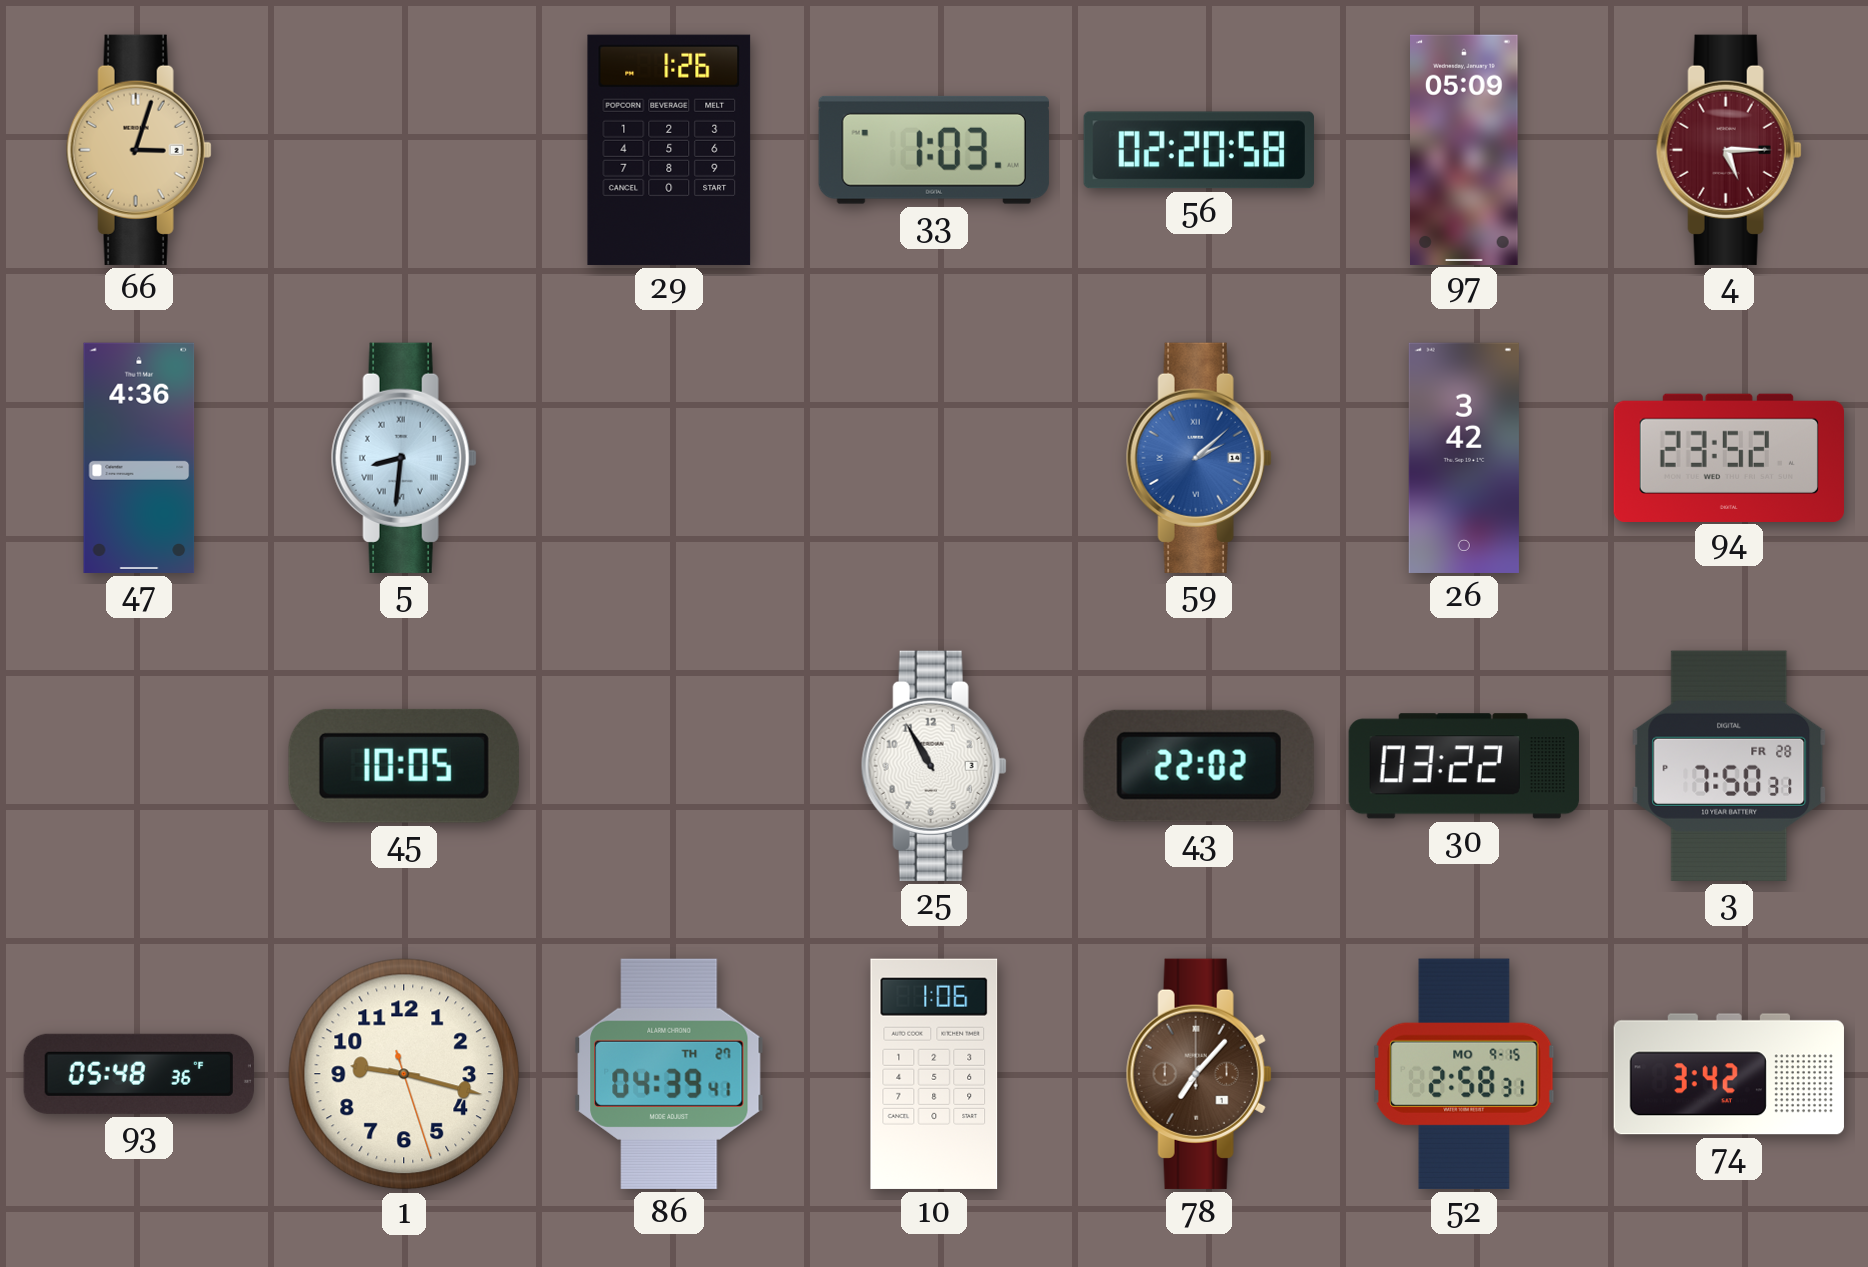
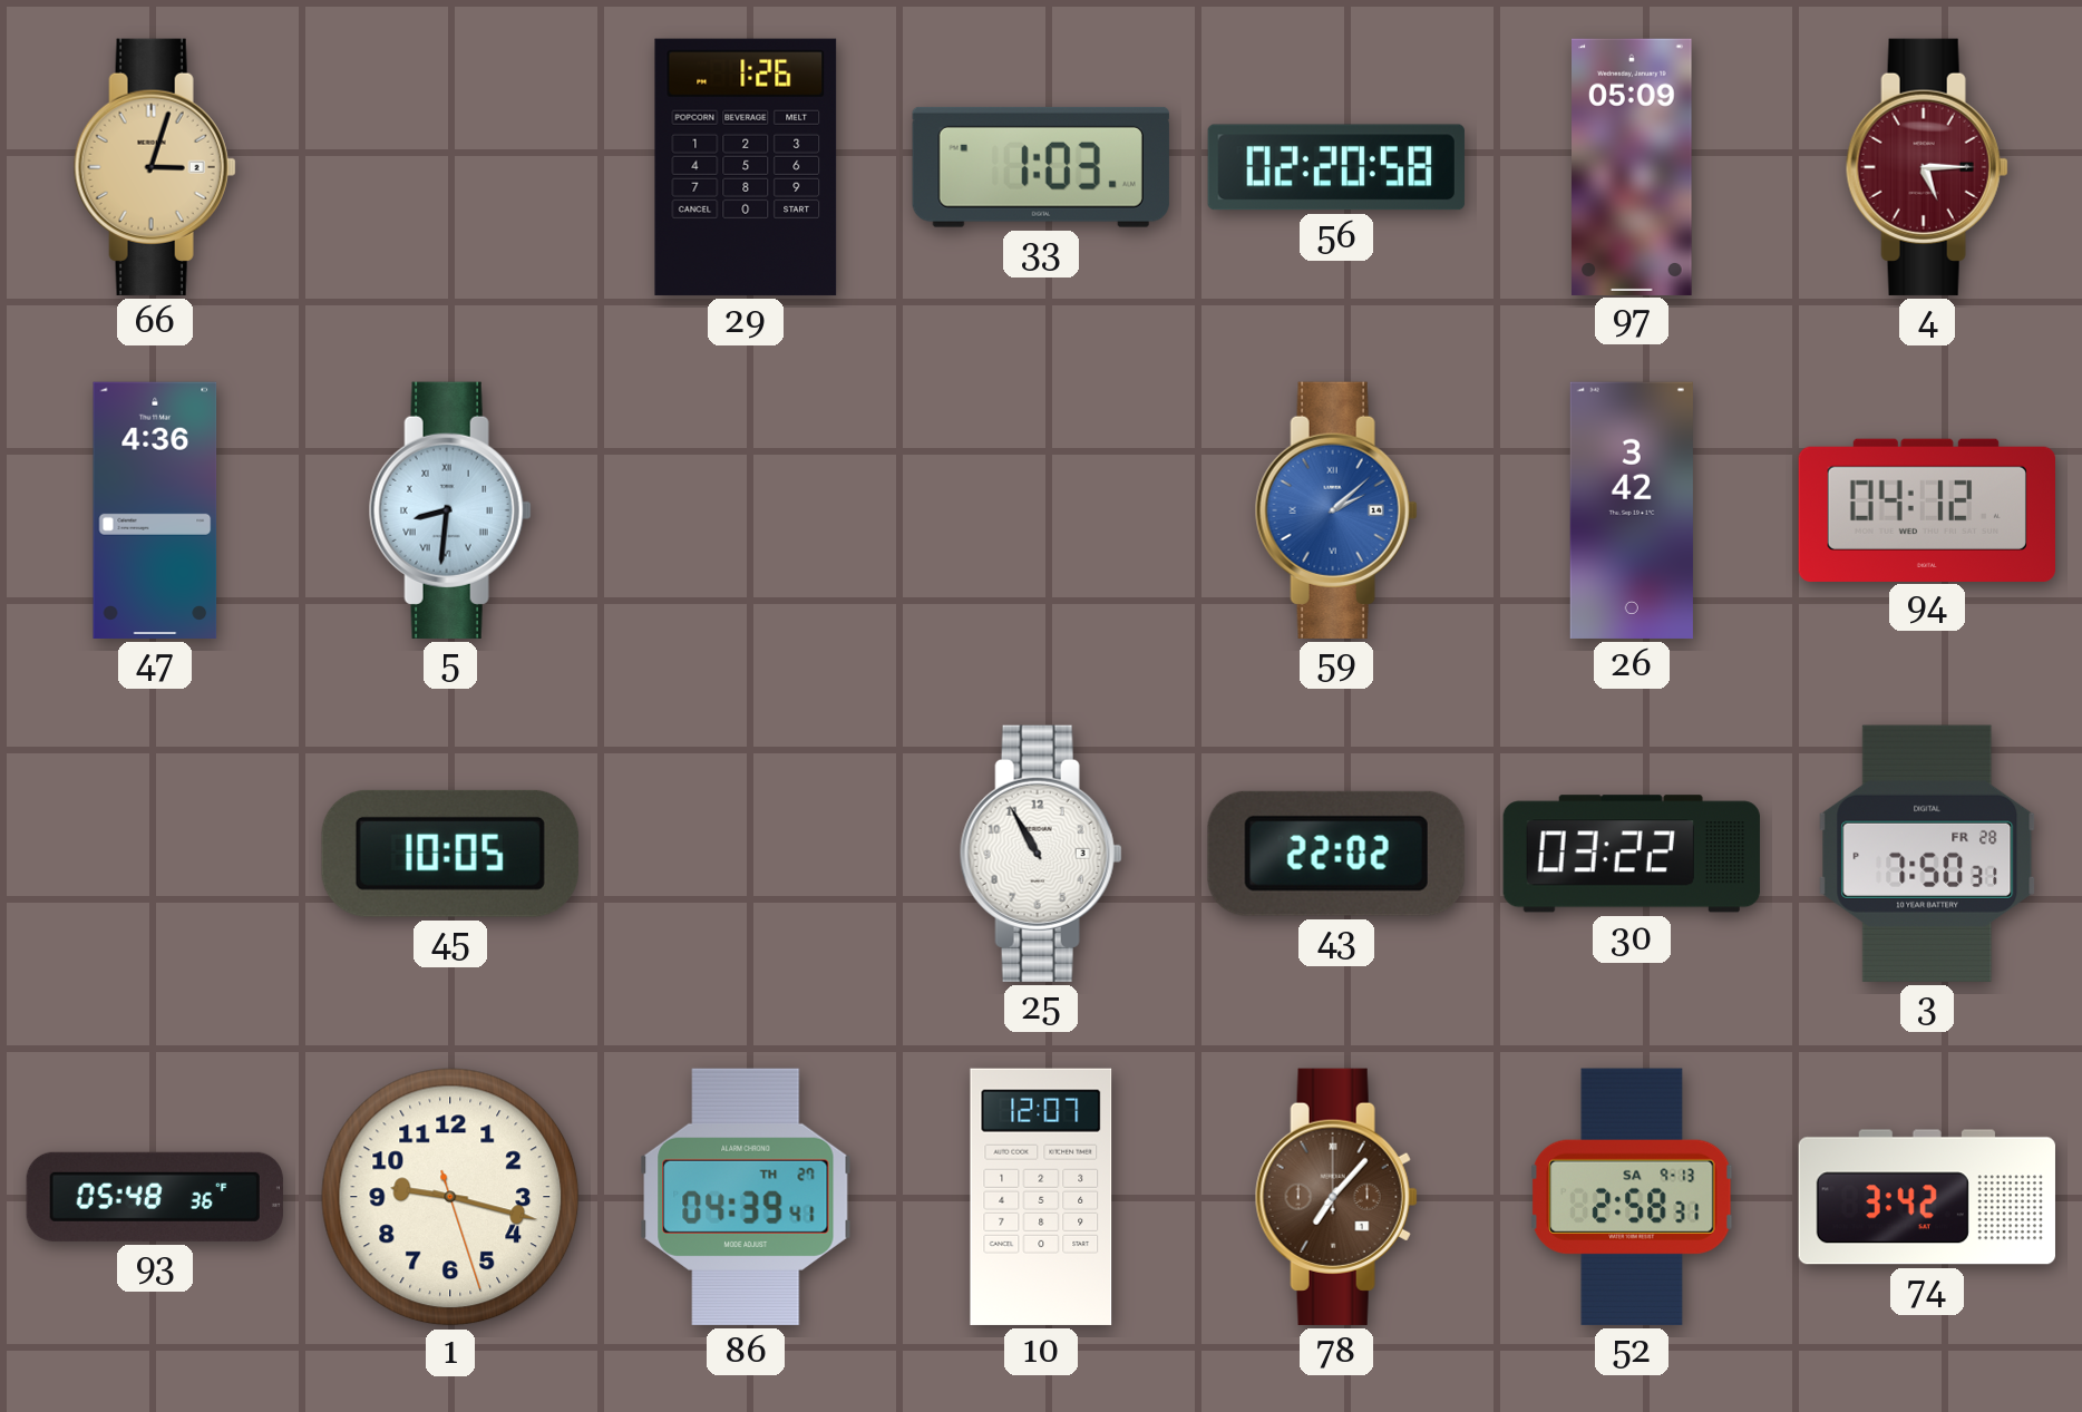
94: 23:52 -> 04:12
10: 1:06 -> 12:07
52 date: MO 9-15 -> SA 9-13
